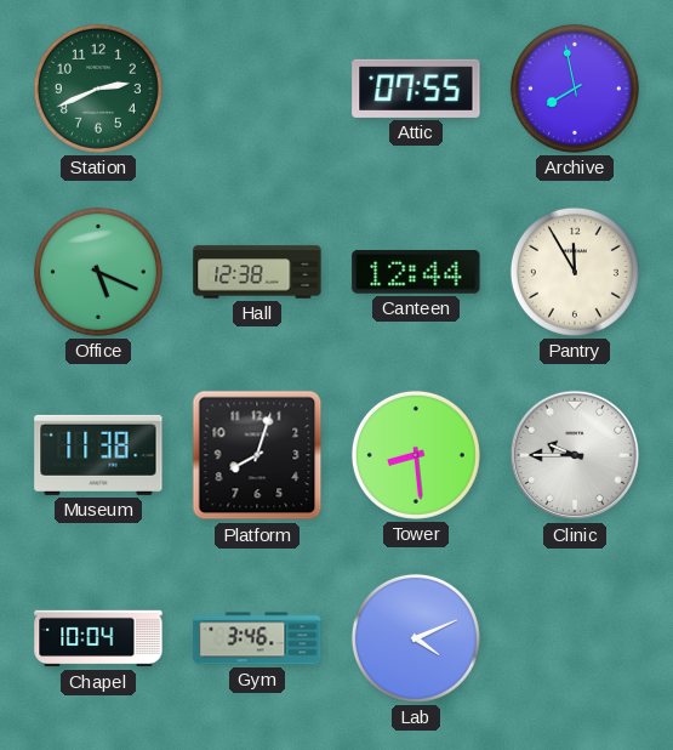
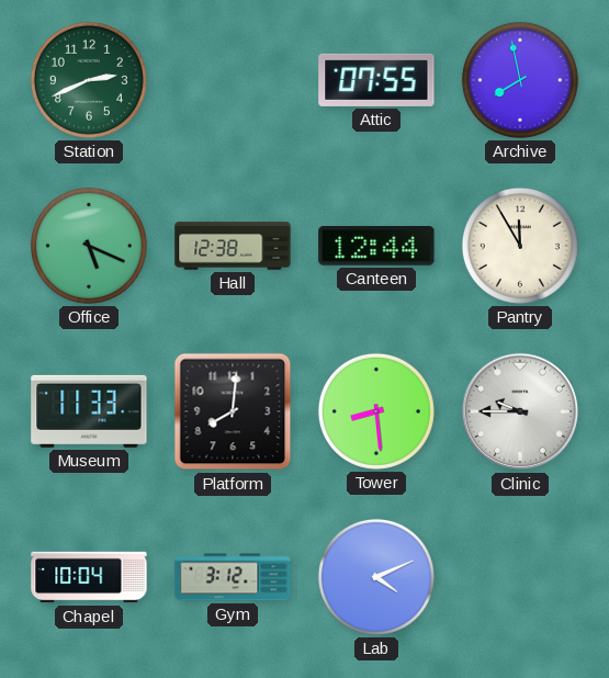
Museum: 11:38 -> 11:33
Platform: 8:03 -> 8:01
Gym: 3:46 -> 3:12
